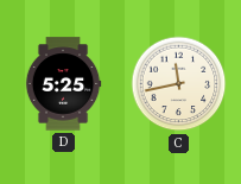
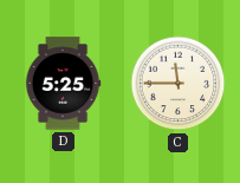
C: 11:43 -> 11:45
